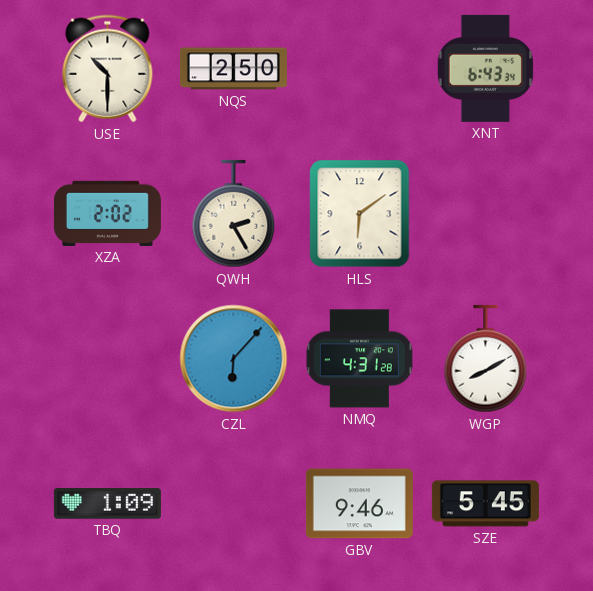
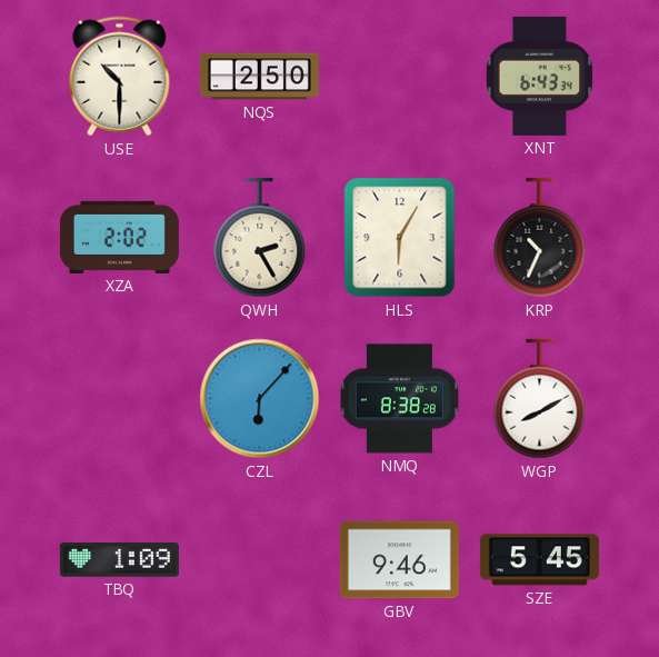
HLS: 6:09 -> 6:05
KRP: none -> 10:34
NMQ: 4:31 -> 8:38
